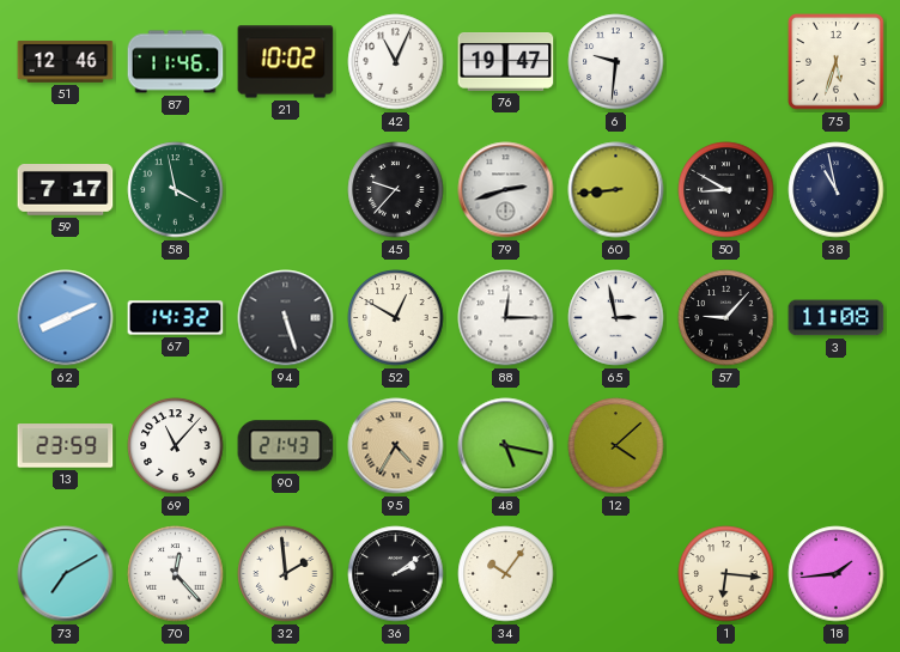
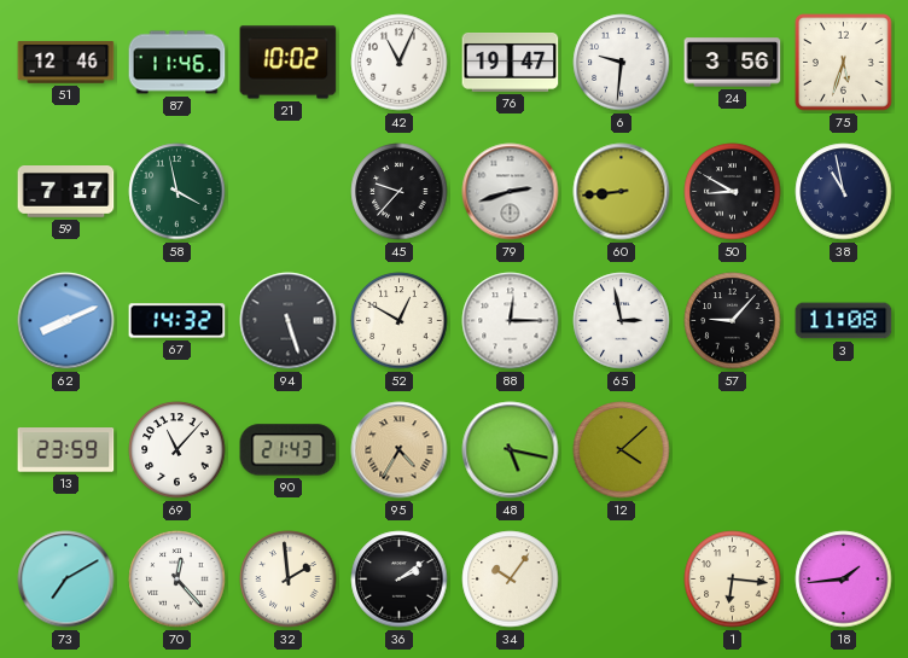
24: none -> 3:56
